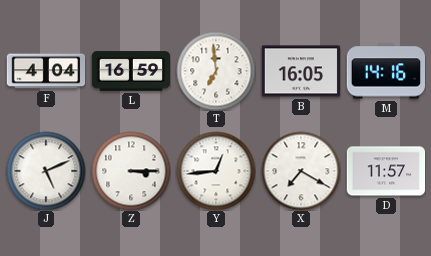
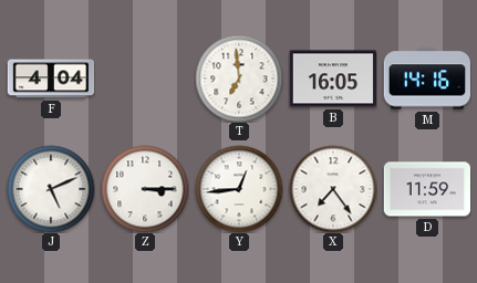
L: 16:59 -> none
X: 7:20 -> 7:24
D: 11:57 -> 11:59
